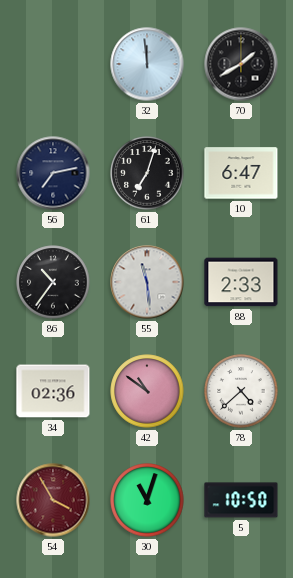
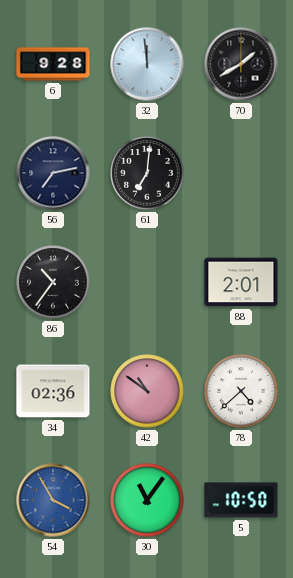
6: none -> 9:28
61: 7:03 -> 7:01
10: 6:47 -> none
55: 11:29 -> none
88: 2:33 -> 2:01
54 dial: burgundy -> blue
30: 11:03 -> 11:06
